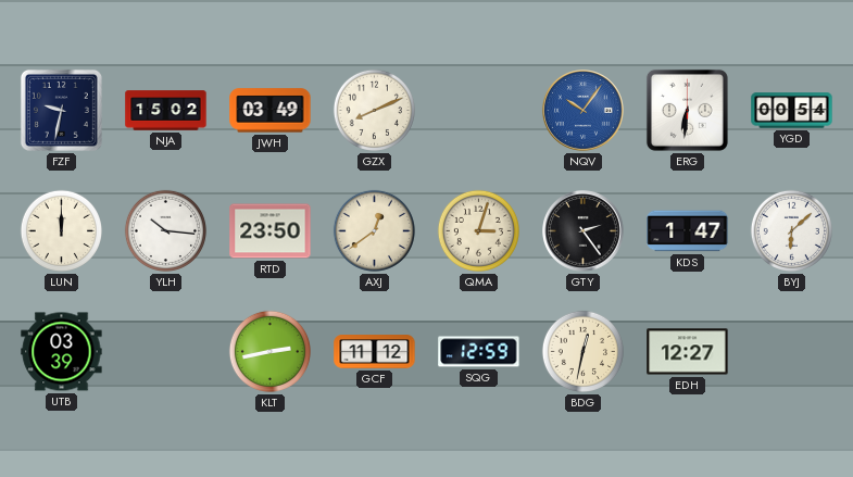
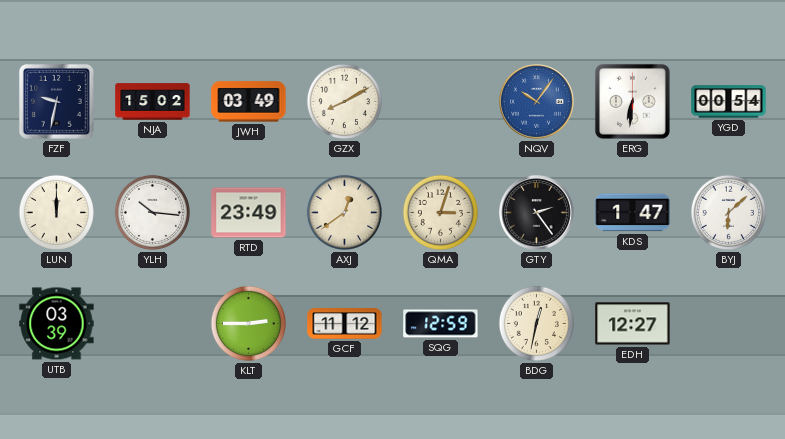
GZX: 8:11 -> 8:10
RTD: 23:50 -> 23:49
KLT: 2:43 -> 2:45
